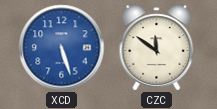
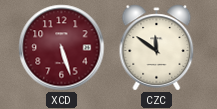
XCD dial: blue -> burgundy
